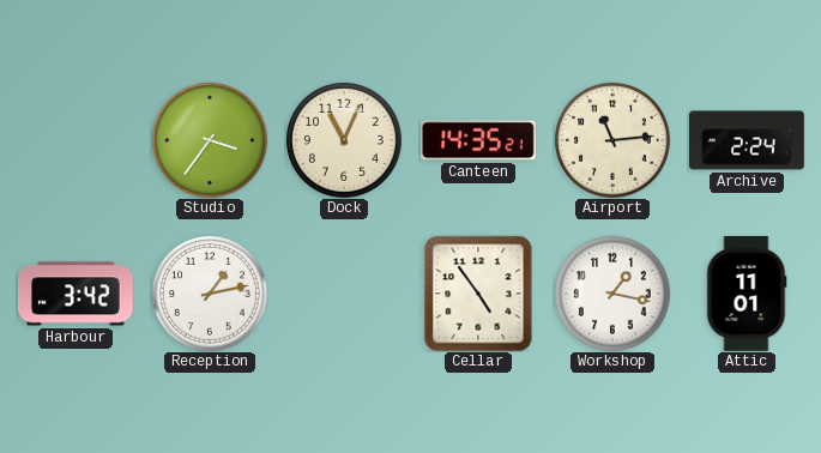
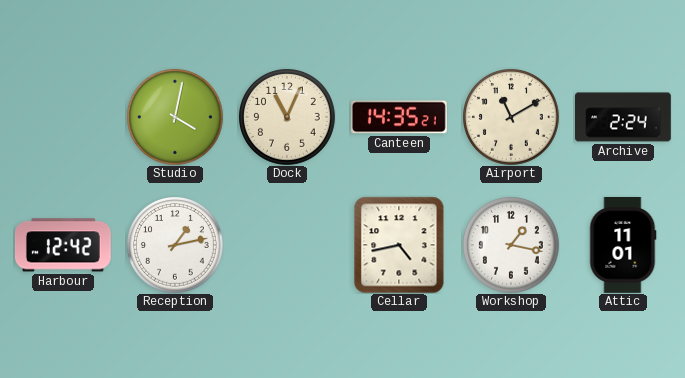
Studio: 3:36 -> 4:02
Airport: 11:14 -> 11:10
Harbour: 3:42 -> 12:42
Cellar: 4:54 -> 4:43
